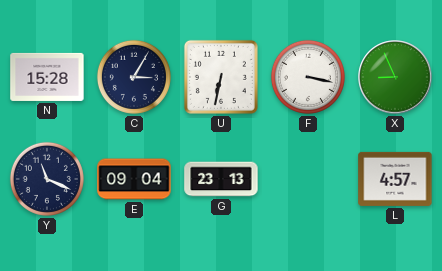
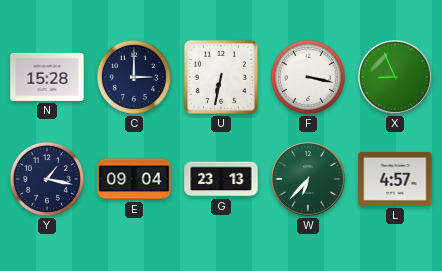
C: 3:05 -> 3:00
Y: 11:19 -> 1:17
W: none -> 6:37
